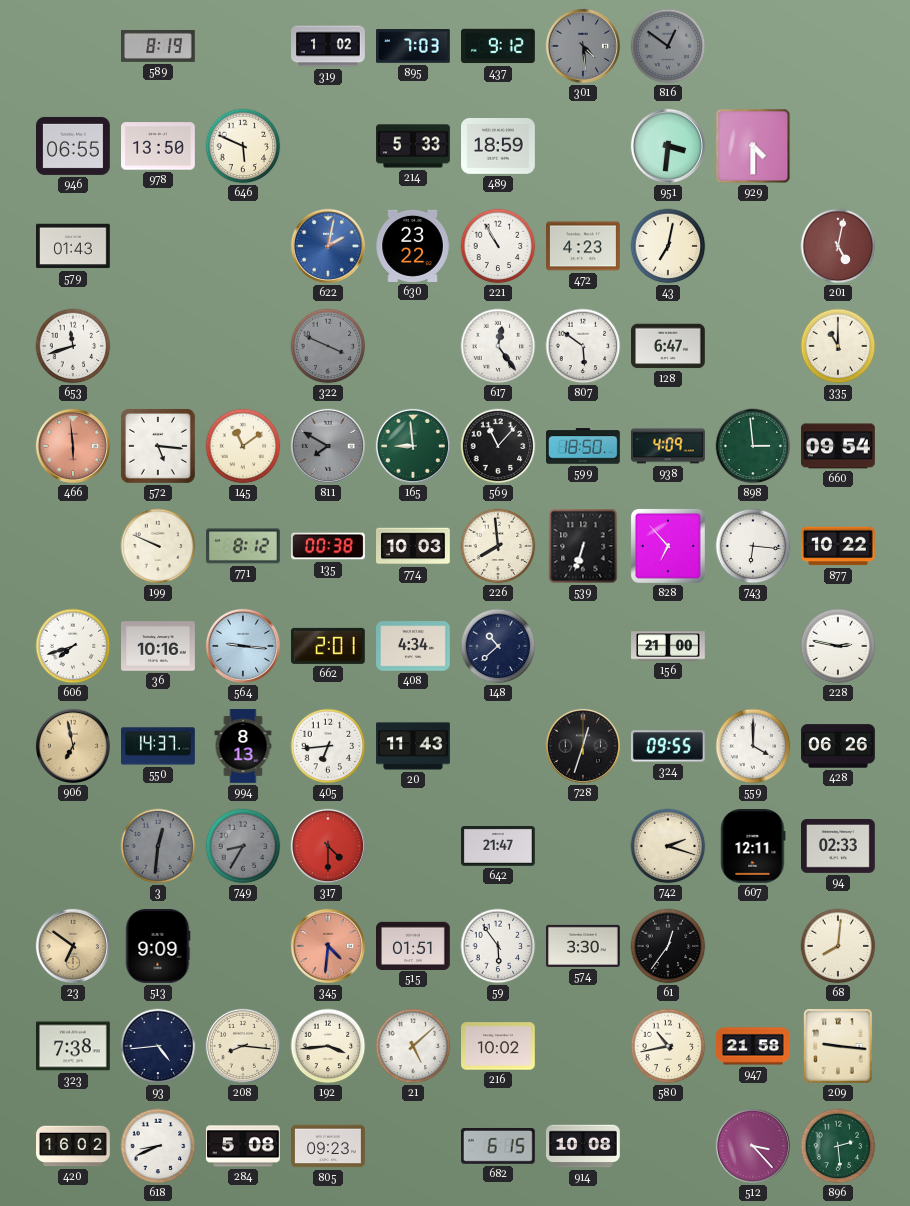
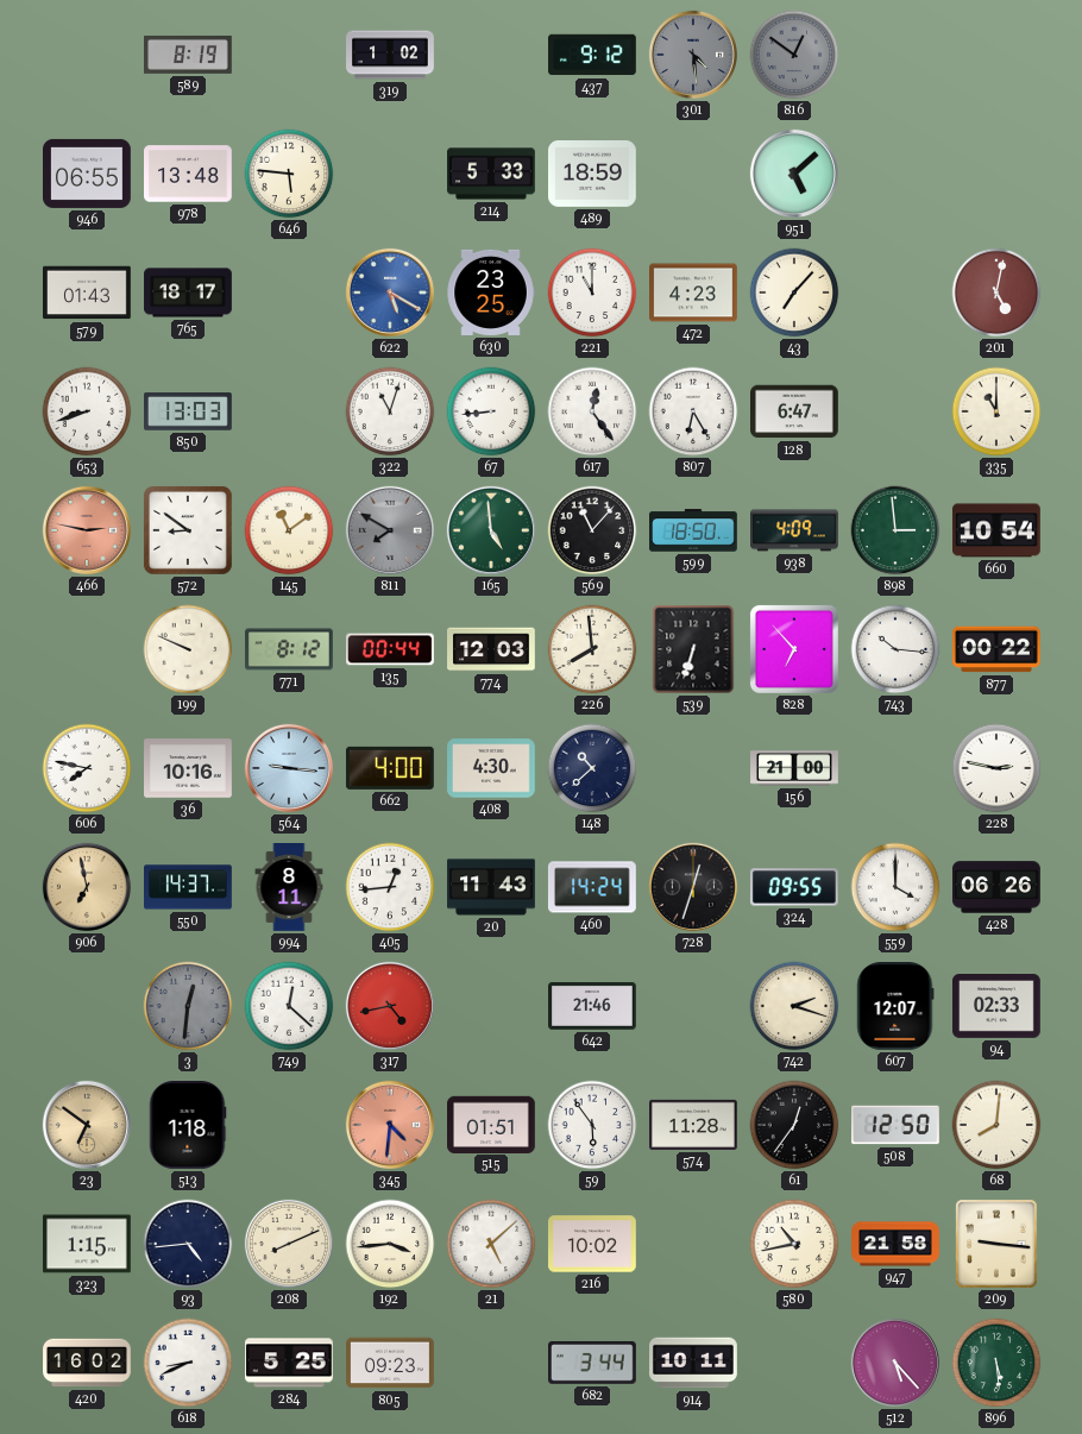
895: 7:03 -> none
978: 13:50 -> 13:48
646: 5:49 -> 5:46
951: 3:31 -> 5:08
929: 4:30 -> none
765: none -> 18:17
622: 2:02 -> 5:20
630: 23:22 -> 23:25
221: 10:55 -> 11:00
43: 7:02 -> 7:07
653: 11:42 -> 8:42
850: none -> 13:03
322: 3:49 -> 11:03
322 dial: grey -> white
67: none -> 8:44
807: 5:51 -> 6:25
466: 5:59 -> 2:47
572: 5:16 -> 8:51
165: 8:59 -> 4:59
660: 09:54 -> 10:54
135: 00:38 -> 00:44
774: 10:03 -> 12:03
743: 6:16 -> 10:16
877: 10:22 -> 00:22
606: 7:42 -> 7:47
662: 2:01 -> 4:00
408: 4:34 -> 4:30
994: 8:13 -> 8:11
405: 6:44 -> 12:44
460: none -> 14:24
749: 8:35 -> 12:22
749 dial: grey -> white
317: 4:30 -> 4:43
642: 21:47 -> 21:46
607: 12:11 -> 12:07
513: 9:09 -> 1:18
574: 3:30 -> 11:28
508: none -> 12:50
323: 7:38 -> 1:15
208: 8:16 -> 8:11
284: 5:08 -> 5:25
682: 6:15 -> 3:44
914: 10:08 -> 10:11
512: 3:23 -> 5:23
896: 2:29 -> 5:29
